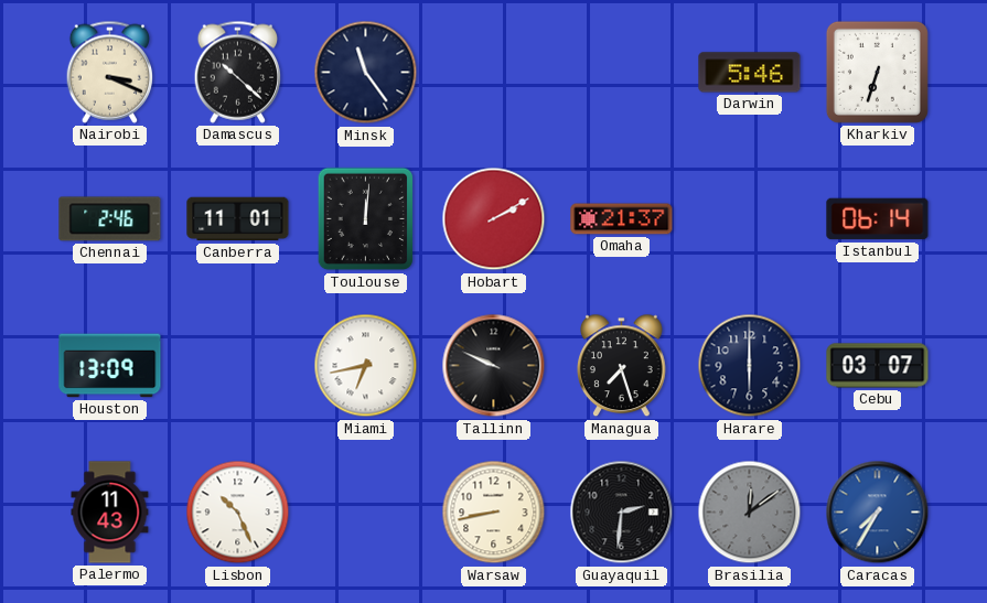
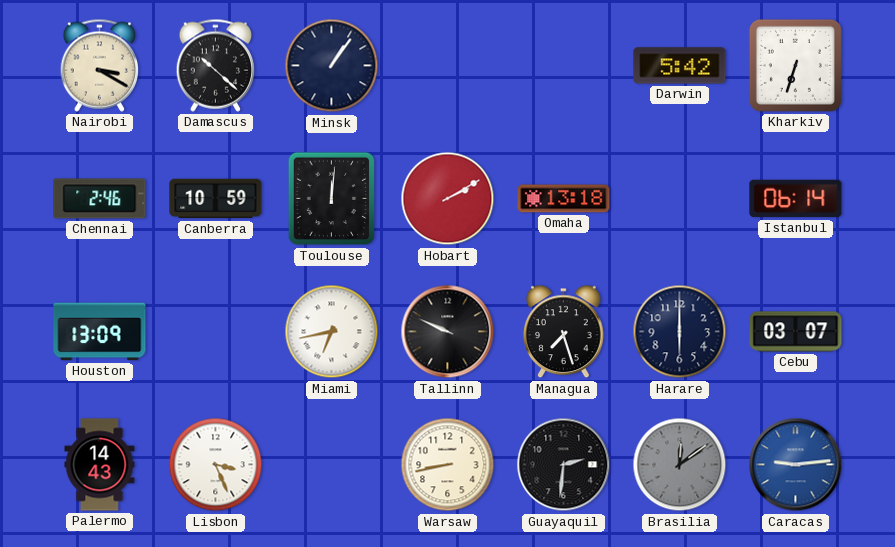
Nairobi: 3:19 -> 3:20
Minsk: 11:24 -> 1:06
Darwin: 5:46 -> 5:42
Canberra: 11:01 -> 10:59
Omaha: 21:37 -> 13:18
Palermo: 11:43 -> 14:43
Lisbon: 10:26 -> 3:26
Caracas: 7:35 -> 9:14
